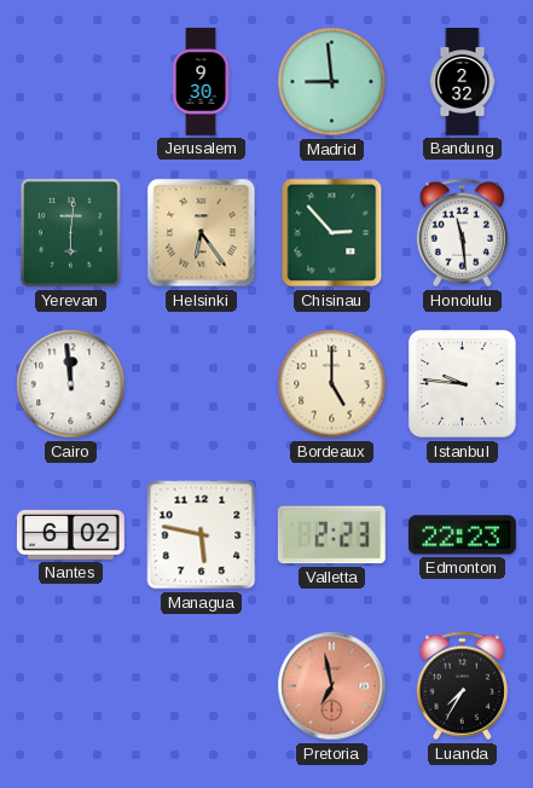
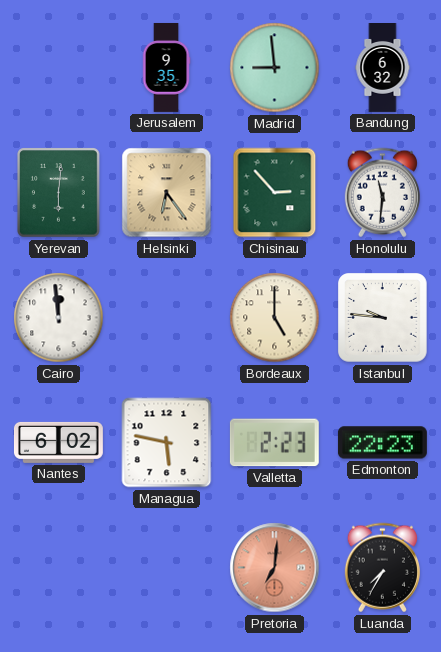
Jerusalem: 9:30 -> 9:35
Bandung: 2:32 -> 6:32
Honolulu: 11:29 -> 11:31
Pretoria: 6:58 -> 7:01
